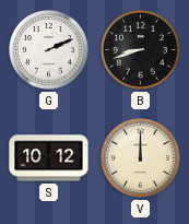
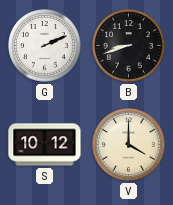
V: 12:00 -> 4:00
